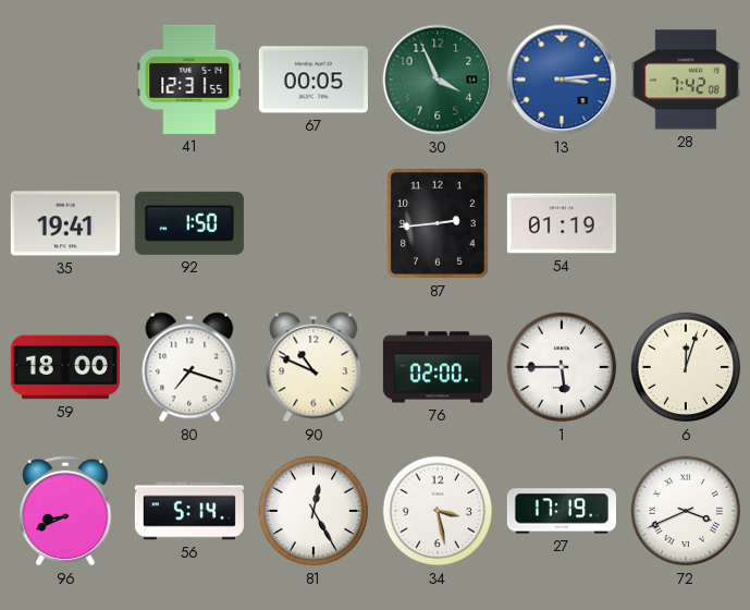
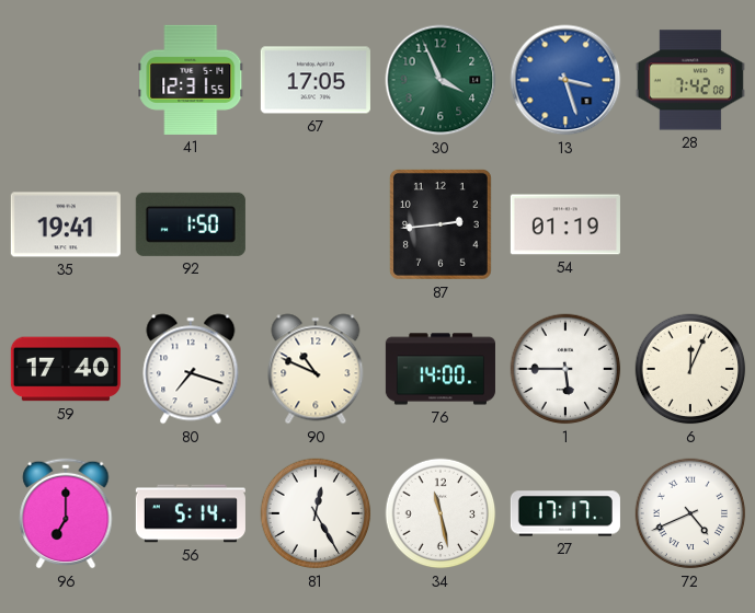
67: 00:05 -> 17:05
13: 3:14 -> 3:27
59: 18:00 -> 17:40
76: 02:00 -> 14:00
6: 12:03 -> 12:04
96: 8:41 -> 7:00
34: 3:28 -> 11:28
27: 17:19 -> 17:17
72: 3:41 -> 4:41
